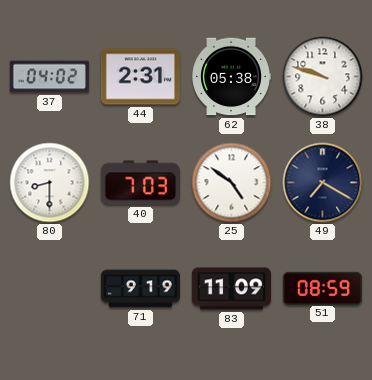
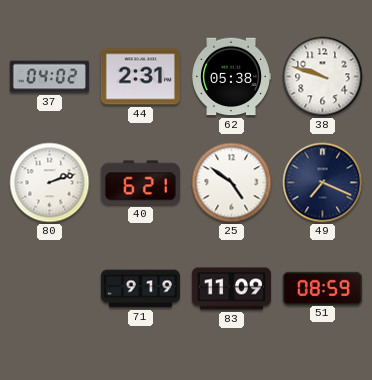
80: 8:30 -> 2:12
40: 7:03 -> 6:21
49: 7:20 -> 7:19
